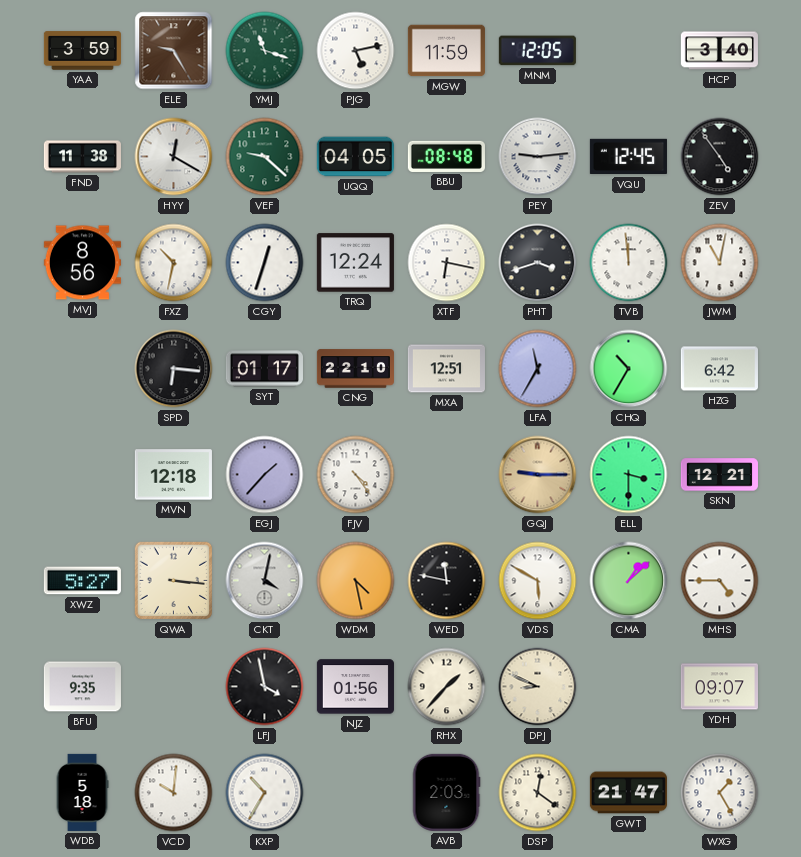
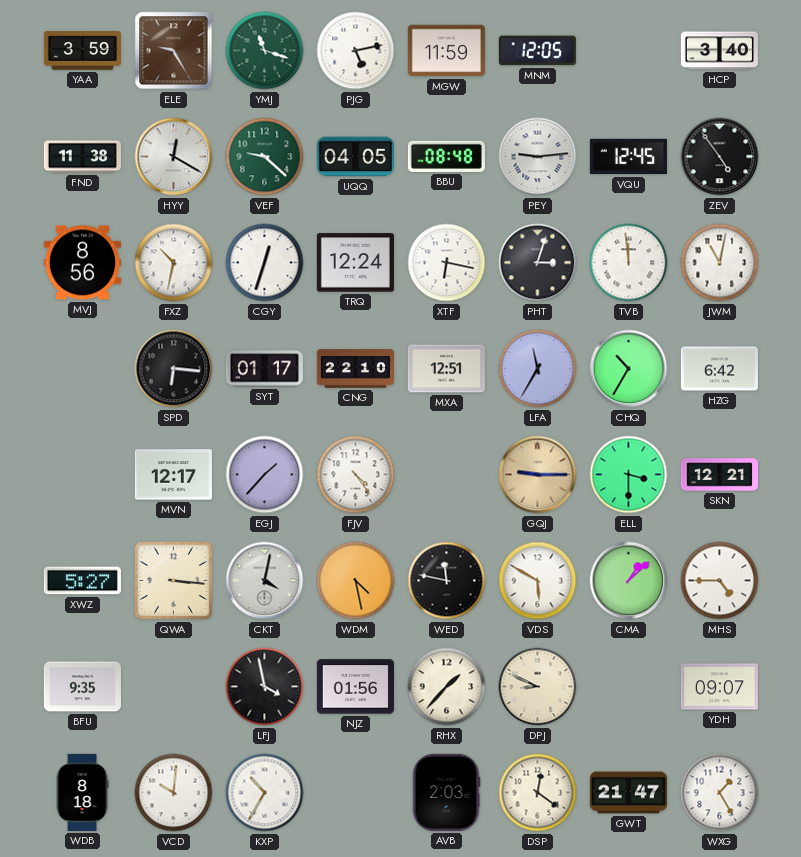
PHT: 3:42 -> 3:03
MVN: 12:18 -> 12:17
WDB: 5:18 -> 8:18
